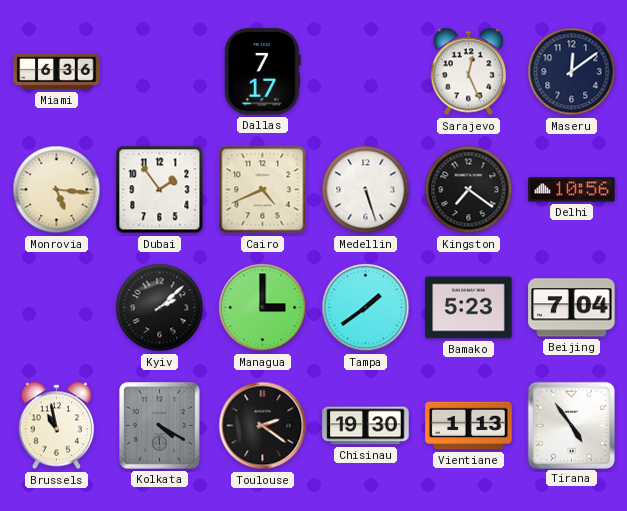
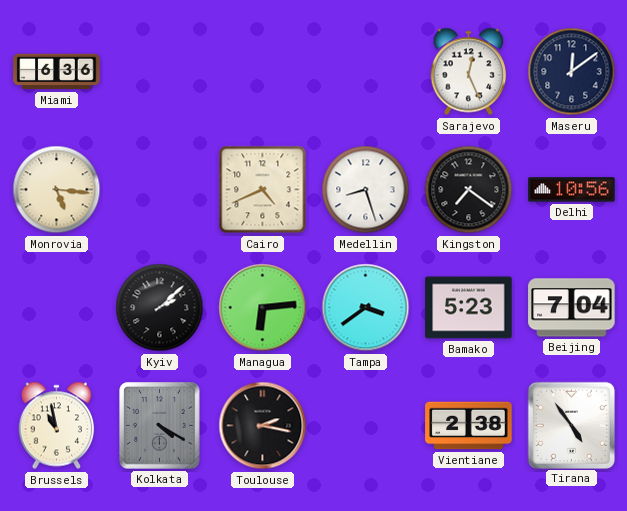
Dallas: 7:17 -> none
Dubai: 1:54 -> none
Medellin: 5:27 -> 8:27
Managua: 3:00 -> 6:14
Tampa: 1:39 -> 3:39
Toulouse: 2:21 -> 2:17
Chisinau: 19:30 -> none
Vientiane: 1:13 -> 2:38
